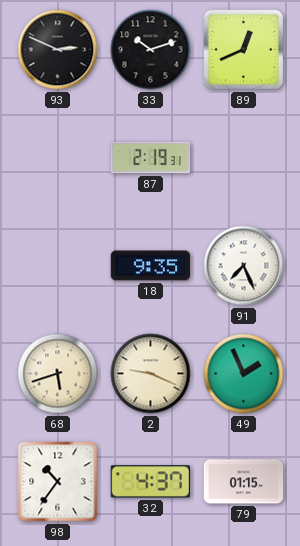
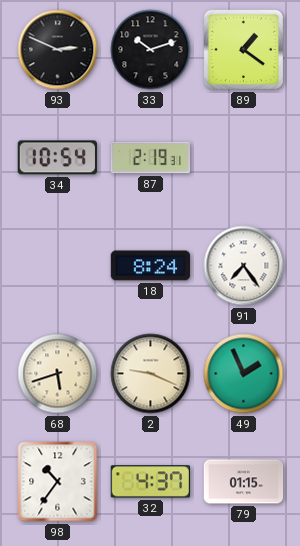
89: 12:41 -> 1:21
34: none -> 10:54
18: 9:35 -> 8:24
91: 7:26 -> 7:24
